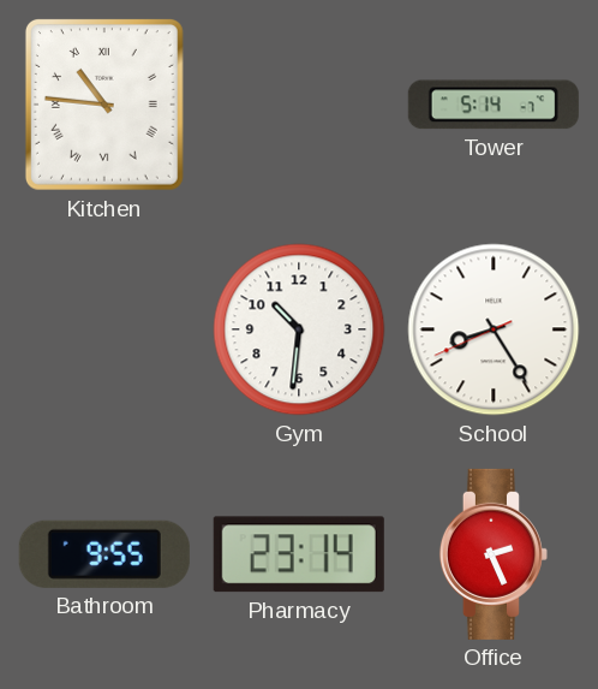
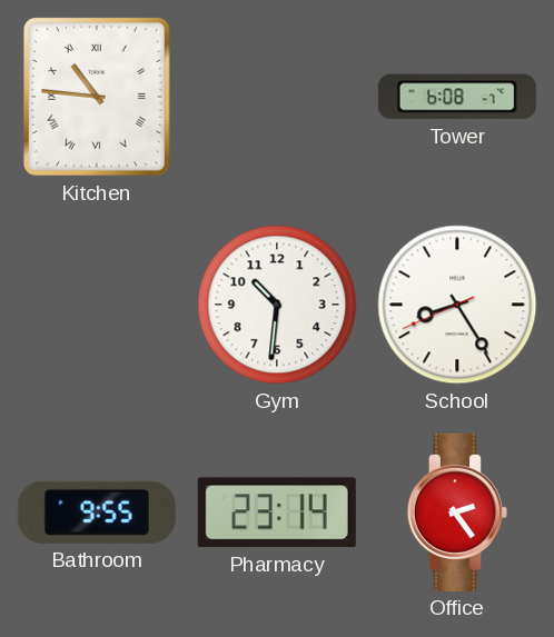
Tower: 5:14 -> 6:08
Office: 2:26 -> 2:24
